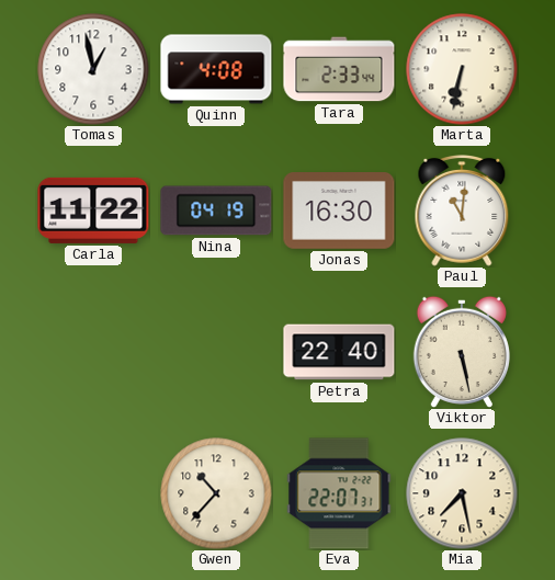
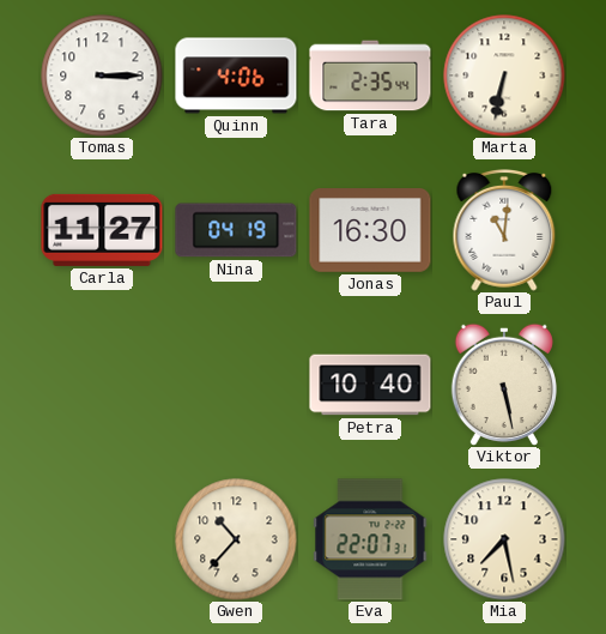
Tomas: 12:58 -> 3:15
Quinn: 4:08 -> 4:06
Tara: 2:33 -> 2:35
Carla: 11:22 -> 11:27
Petra: 22:40 -> 10:40
